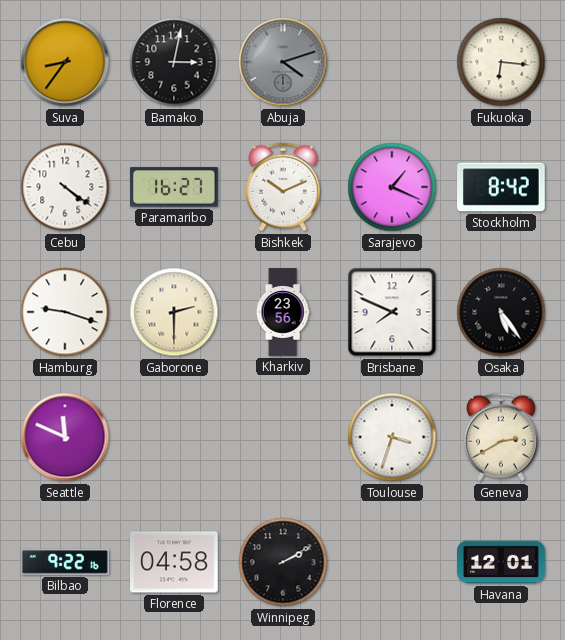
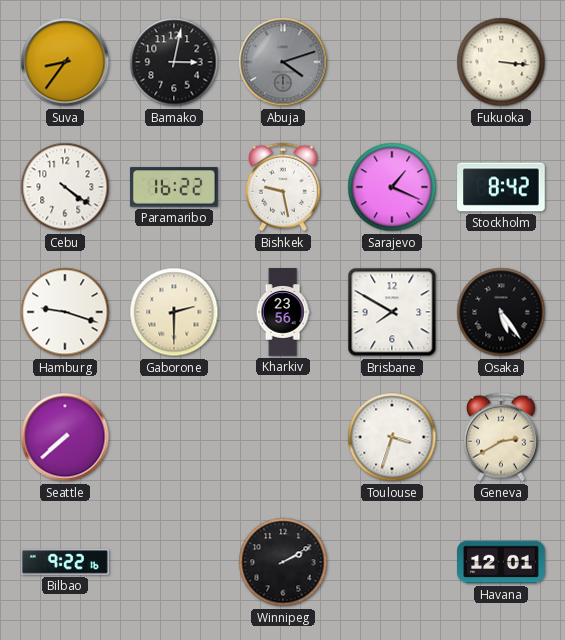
Fukuoka: 6:16 -> 3:16
Paramaribo: 16:27 -> 16:22
Bishkek: 10:11 -> 9:28
Brisbane: 7:49 -> 7:50
Seattle: 11:49 -> 7:38
Florence: 04:58 -> none
